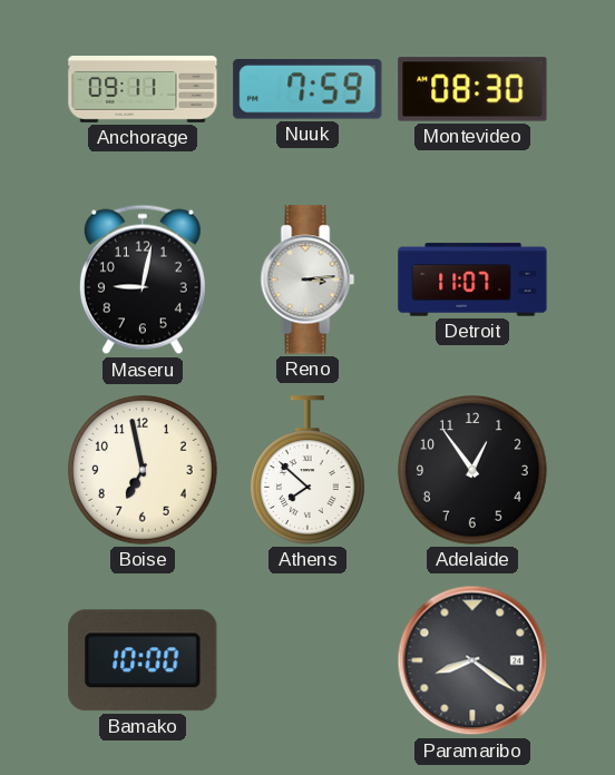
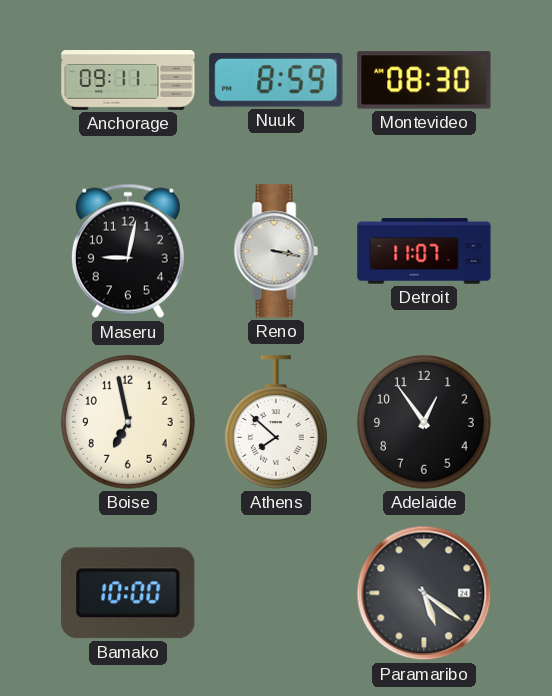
Nuuk: 7:59 -> 8:59
Reno: 3:14 -> 3:17
Paramaribo: 8:21 -> 5:21
